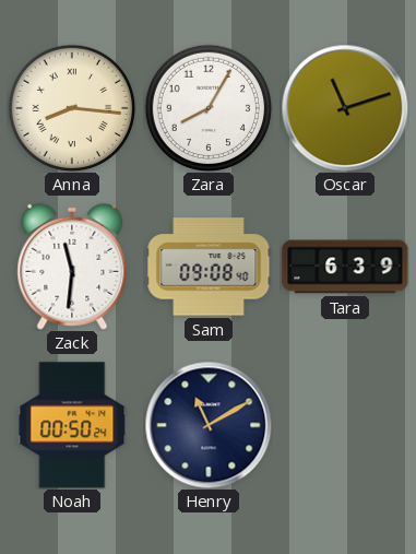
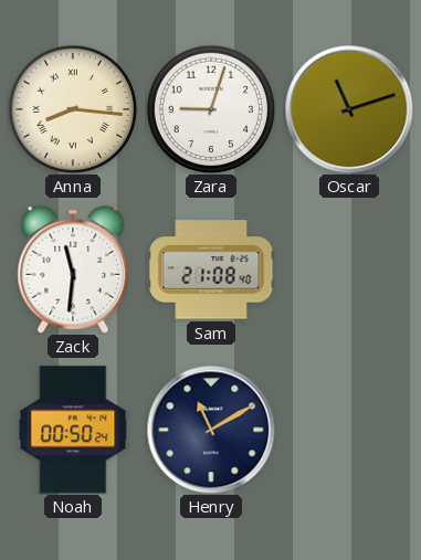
Zara: 8:05 -> 9:03
Sam: 09:08 -> 21:08
Tara: 6:39 -> none
